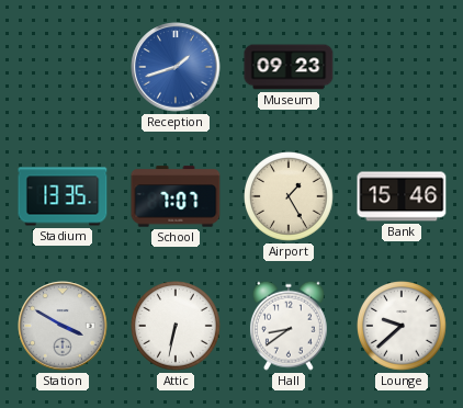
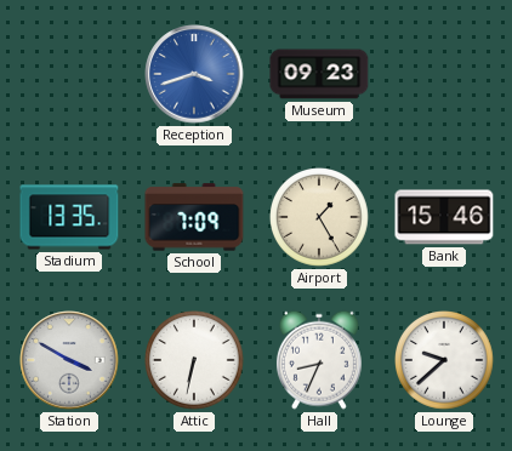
Reception: 1:42 -> 3:42
School: 7:07 -> 7:09
Hall: 8:39 -> 8:34
